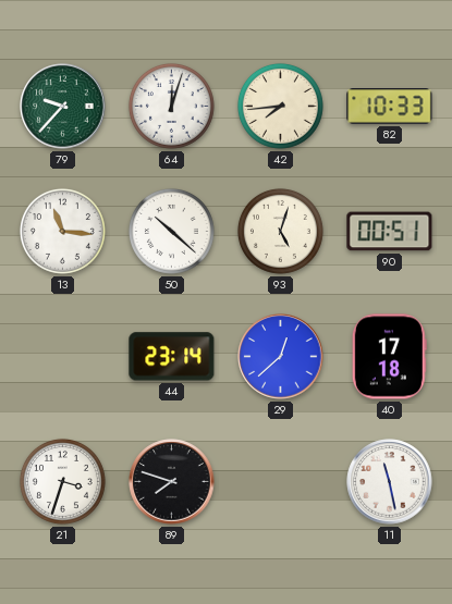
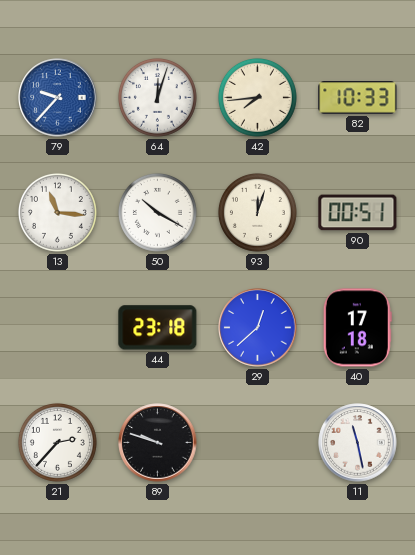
79 dial: green -> blue
50: 10:22 -> 10:20
93: 5:03 -> 12:03
44: 23:14 -> 23:18
21: 3:33 -> 2:37
89: 7:48 -> 9:48
